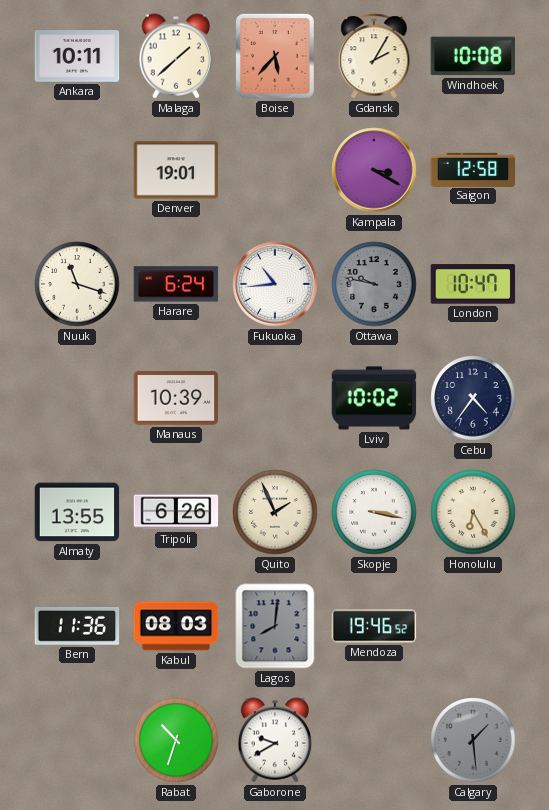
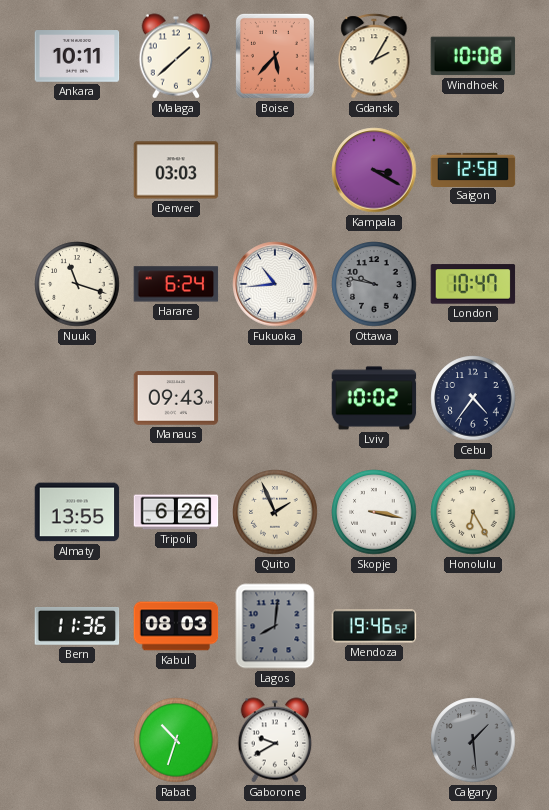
Denver: 19:01 -> 03:03
Manaus: 10:39 -> 09:43
